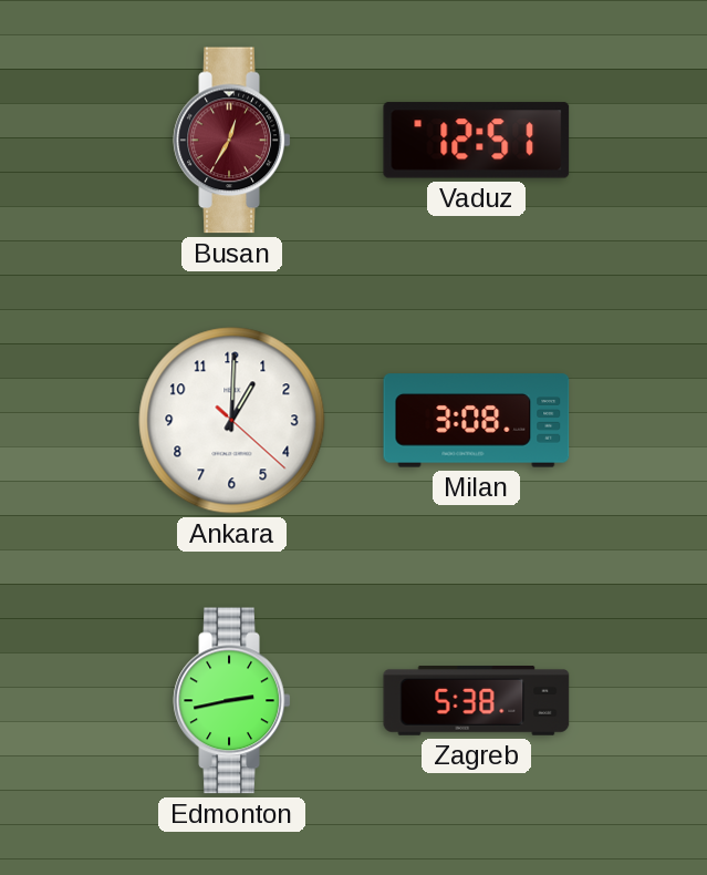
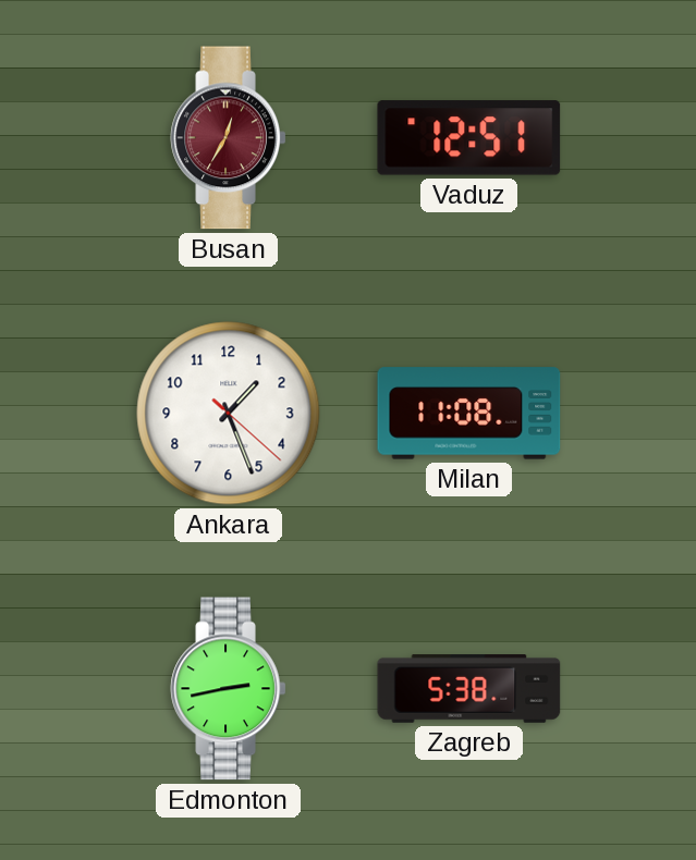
Ankara: 1:00 -> 1:26
Milan: 3:08 -> 11:08
